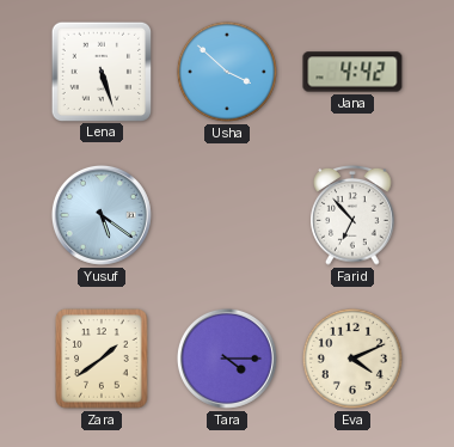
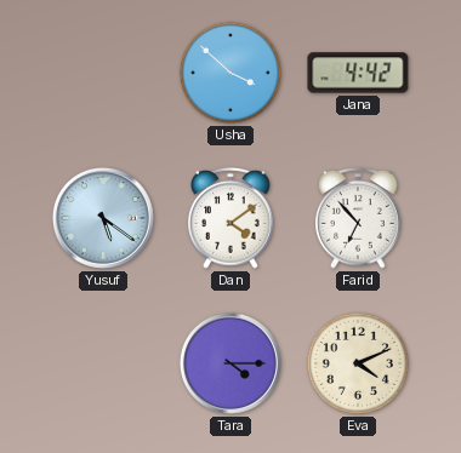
Lena: 5:27 -> none
Dan: none -> 4:09
Zara: 1:39 -> none
